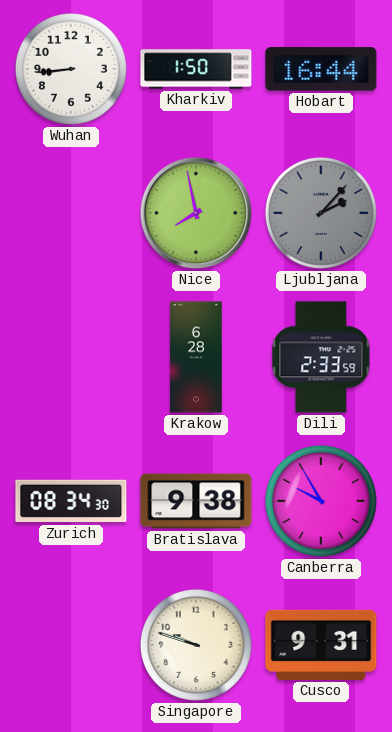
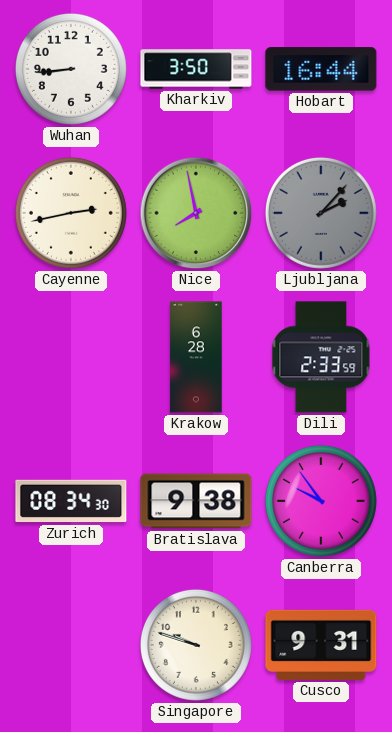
Kharkiv: 1:50 -> 3:50
Cayenne: none -> 2:43
Canberra: 9:55 -> 9:54
